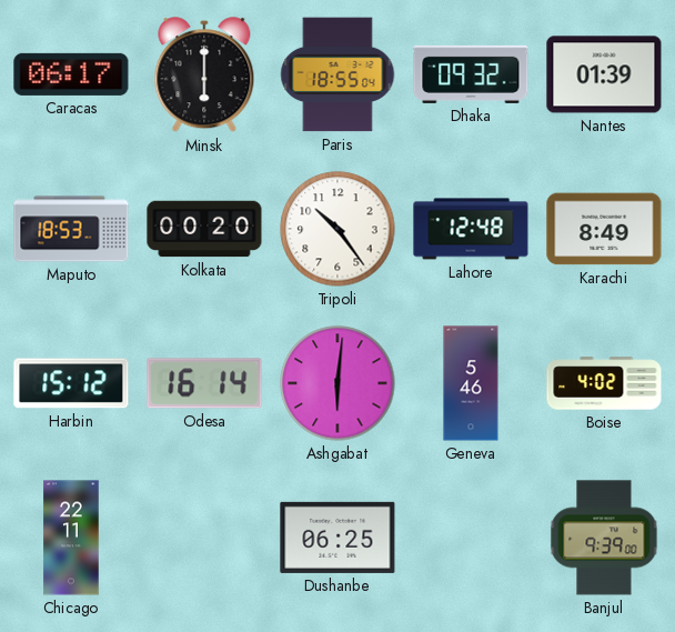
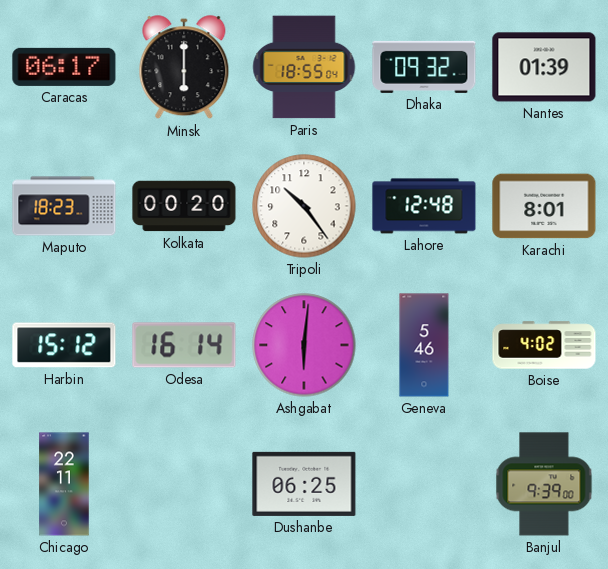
Maputo: 18:53 -> 18:23
Karachi: 8:49 -> 8:01
